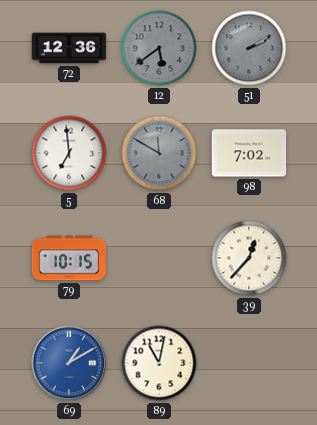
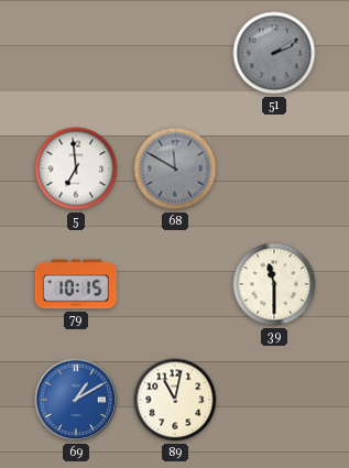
72: 12:36 -> none
12: 5:39 -> none
98: 7:02 -> none
39: 12:37 -> 11:30
